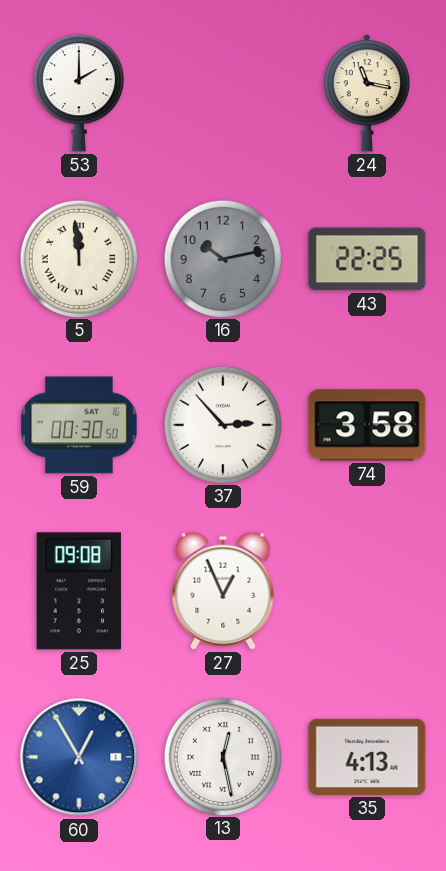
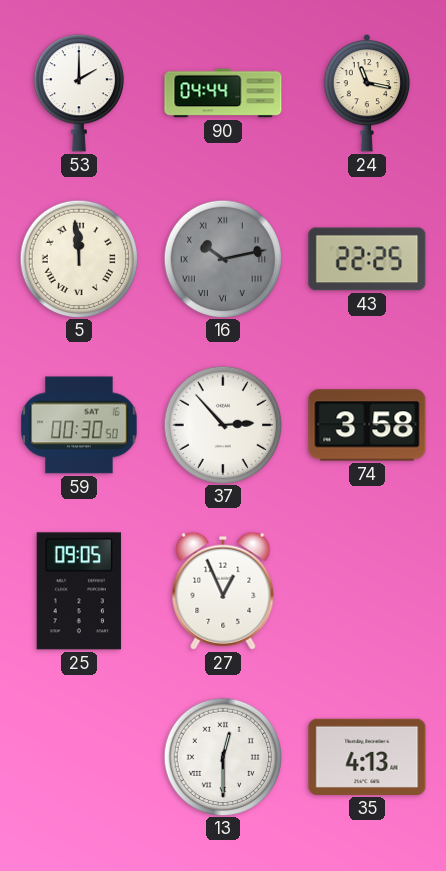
90: none -> 04:44
16 numerals: Arabic -> Roman
25: 09:08 -> 09:05
60: 12:55 -> none
13: 12:28 -> 12:30
